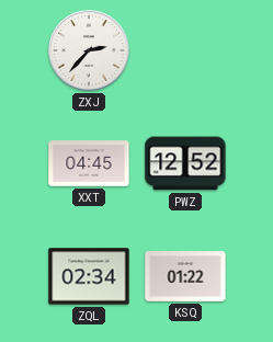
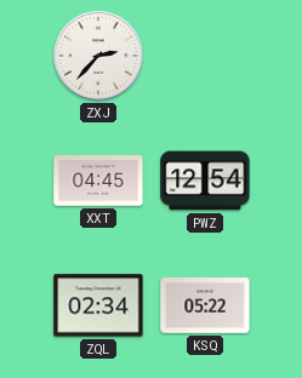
PWZ: 12:52 -> 12:54
KSQ: 01:22 -> 05:22
